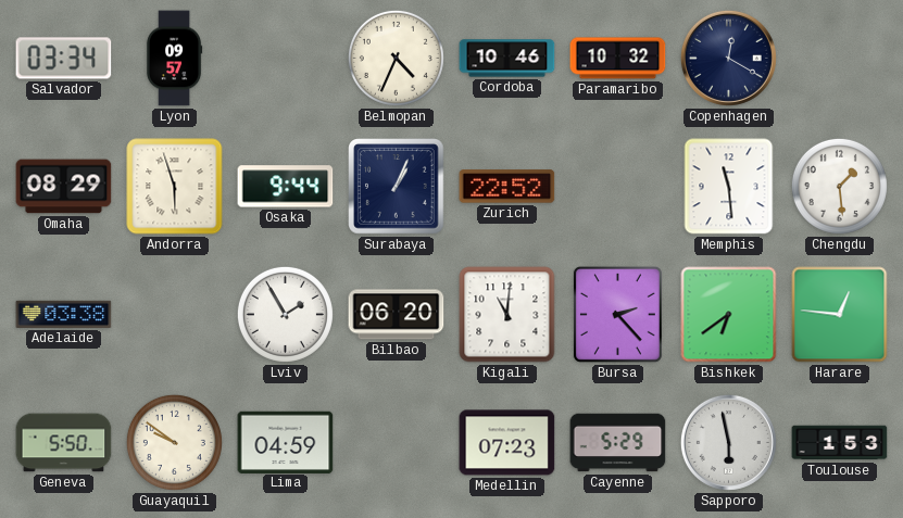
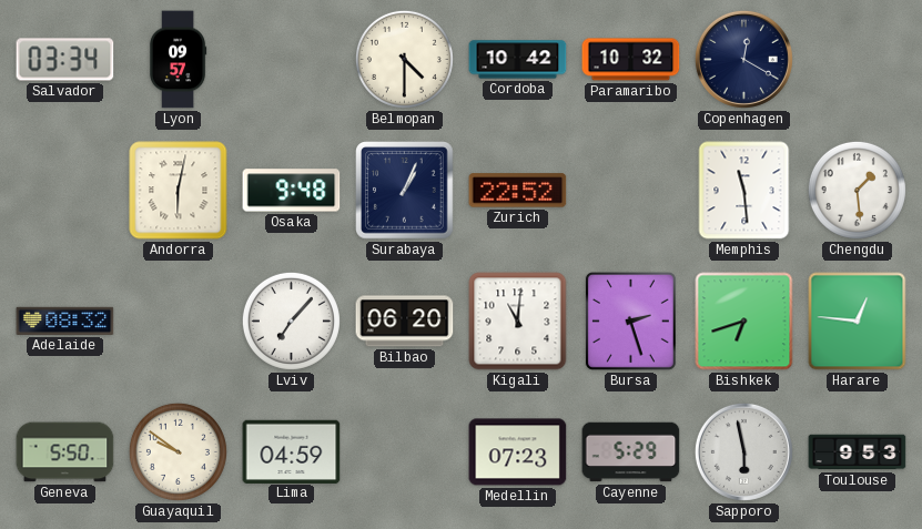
Belmopan: 4:34 -> 4:30
Cordoba: 10:46 -> 10:42
Omaha: 08:29 -> none
Andorra: 5:57 -> 6:02
Osaka: 9:44 -> 9:48
Adelaide: 03:38 -> 08:32
Lviv: 1:55 -> 7:07
Bursa: 2:23 -> 2:27
Bishkek: 6:39 -> 6:42
Toulouse: 1:53 -> 9:53
